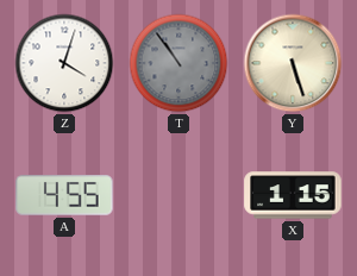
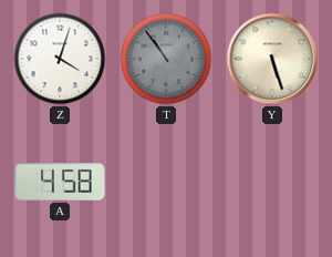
A: 4:55 -> 4:58
X: 1:15 -> none
